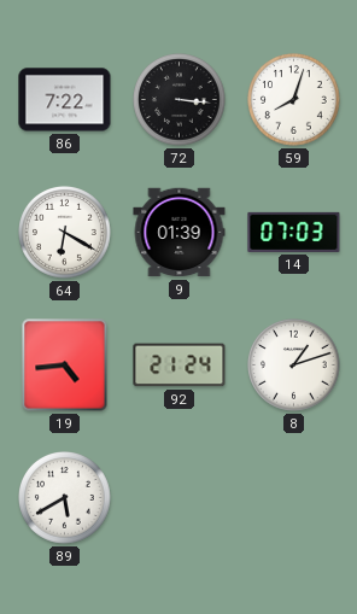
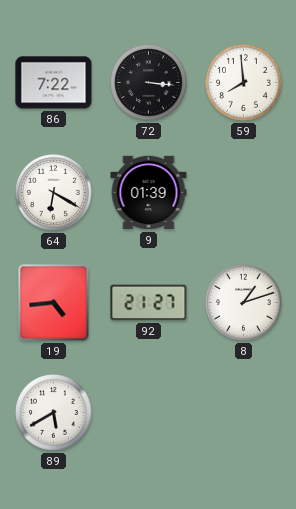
59: 8:03 -> 7:59
14: 07:03 -> none
92: 21:24 -> 21:27
